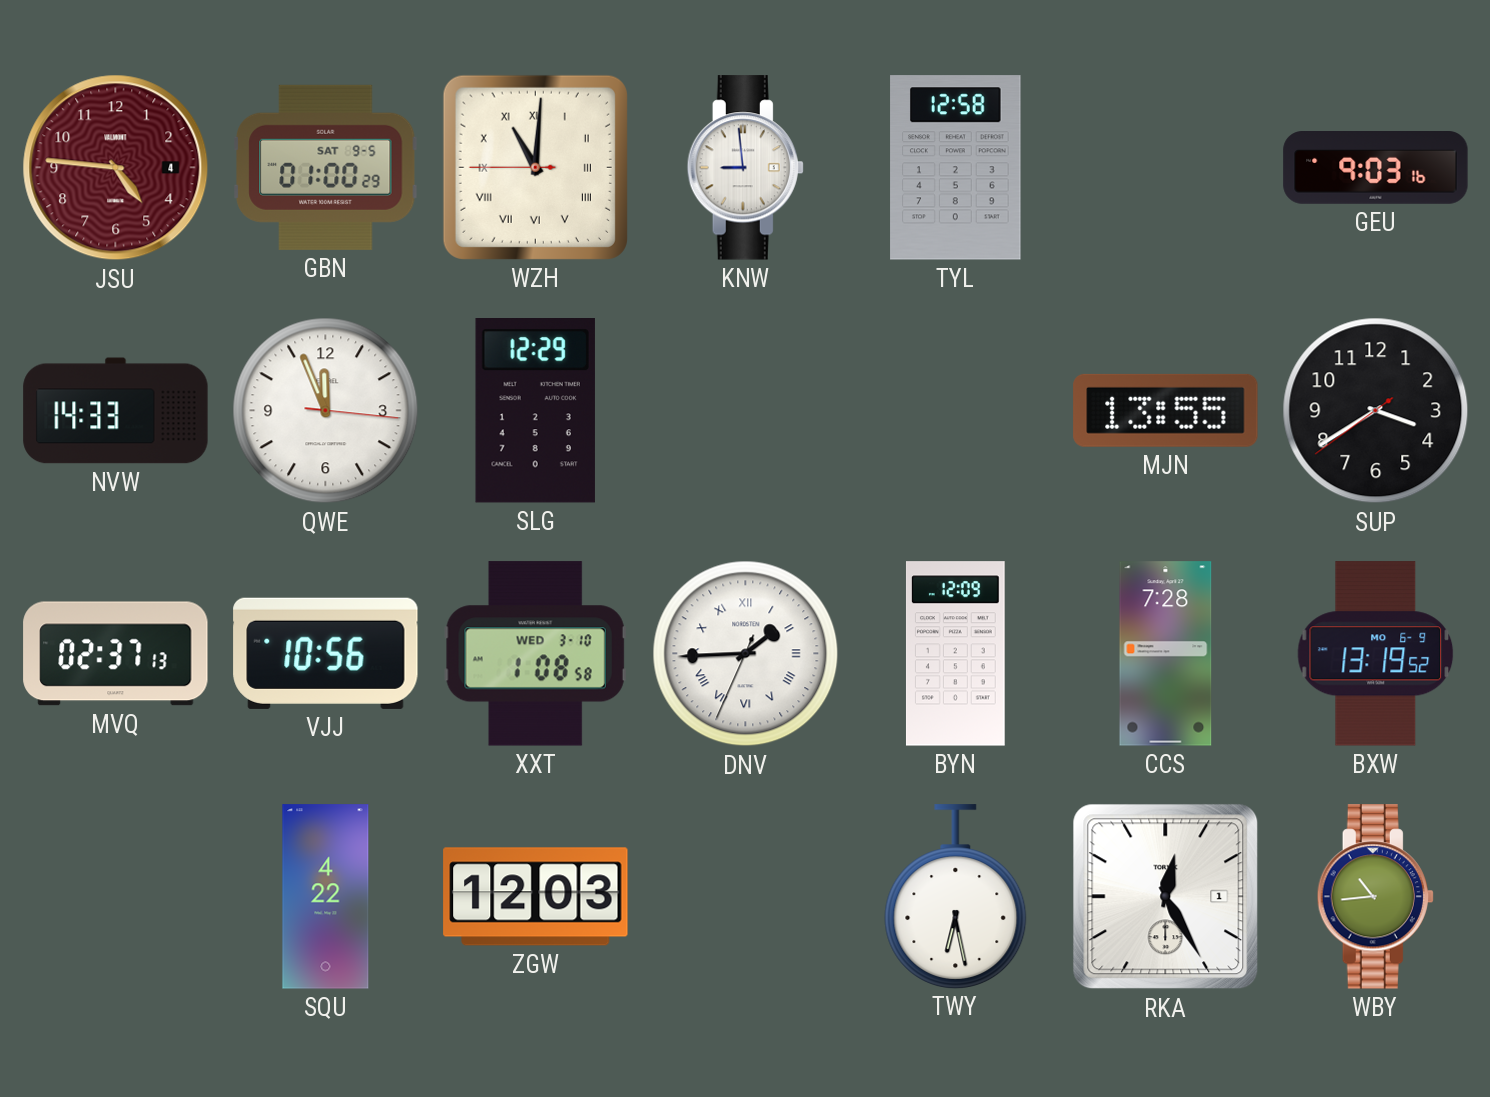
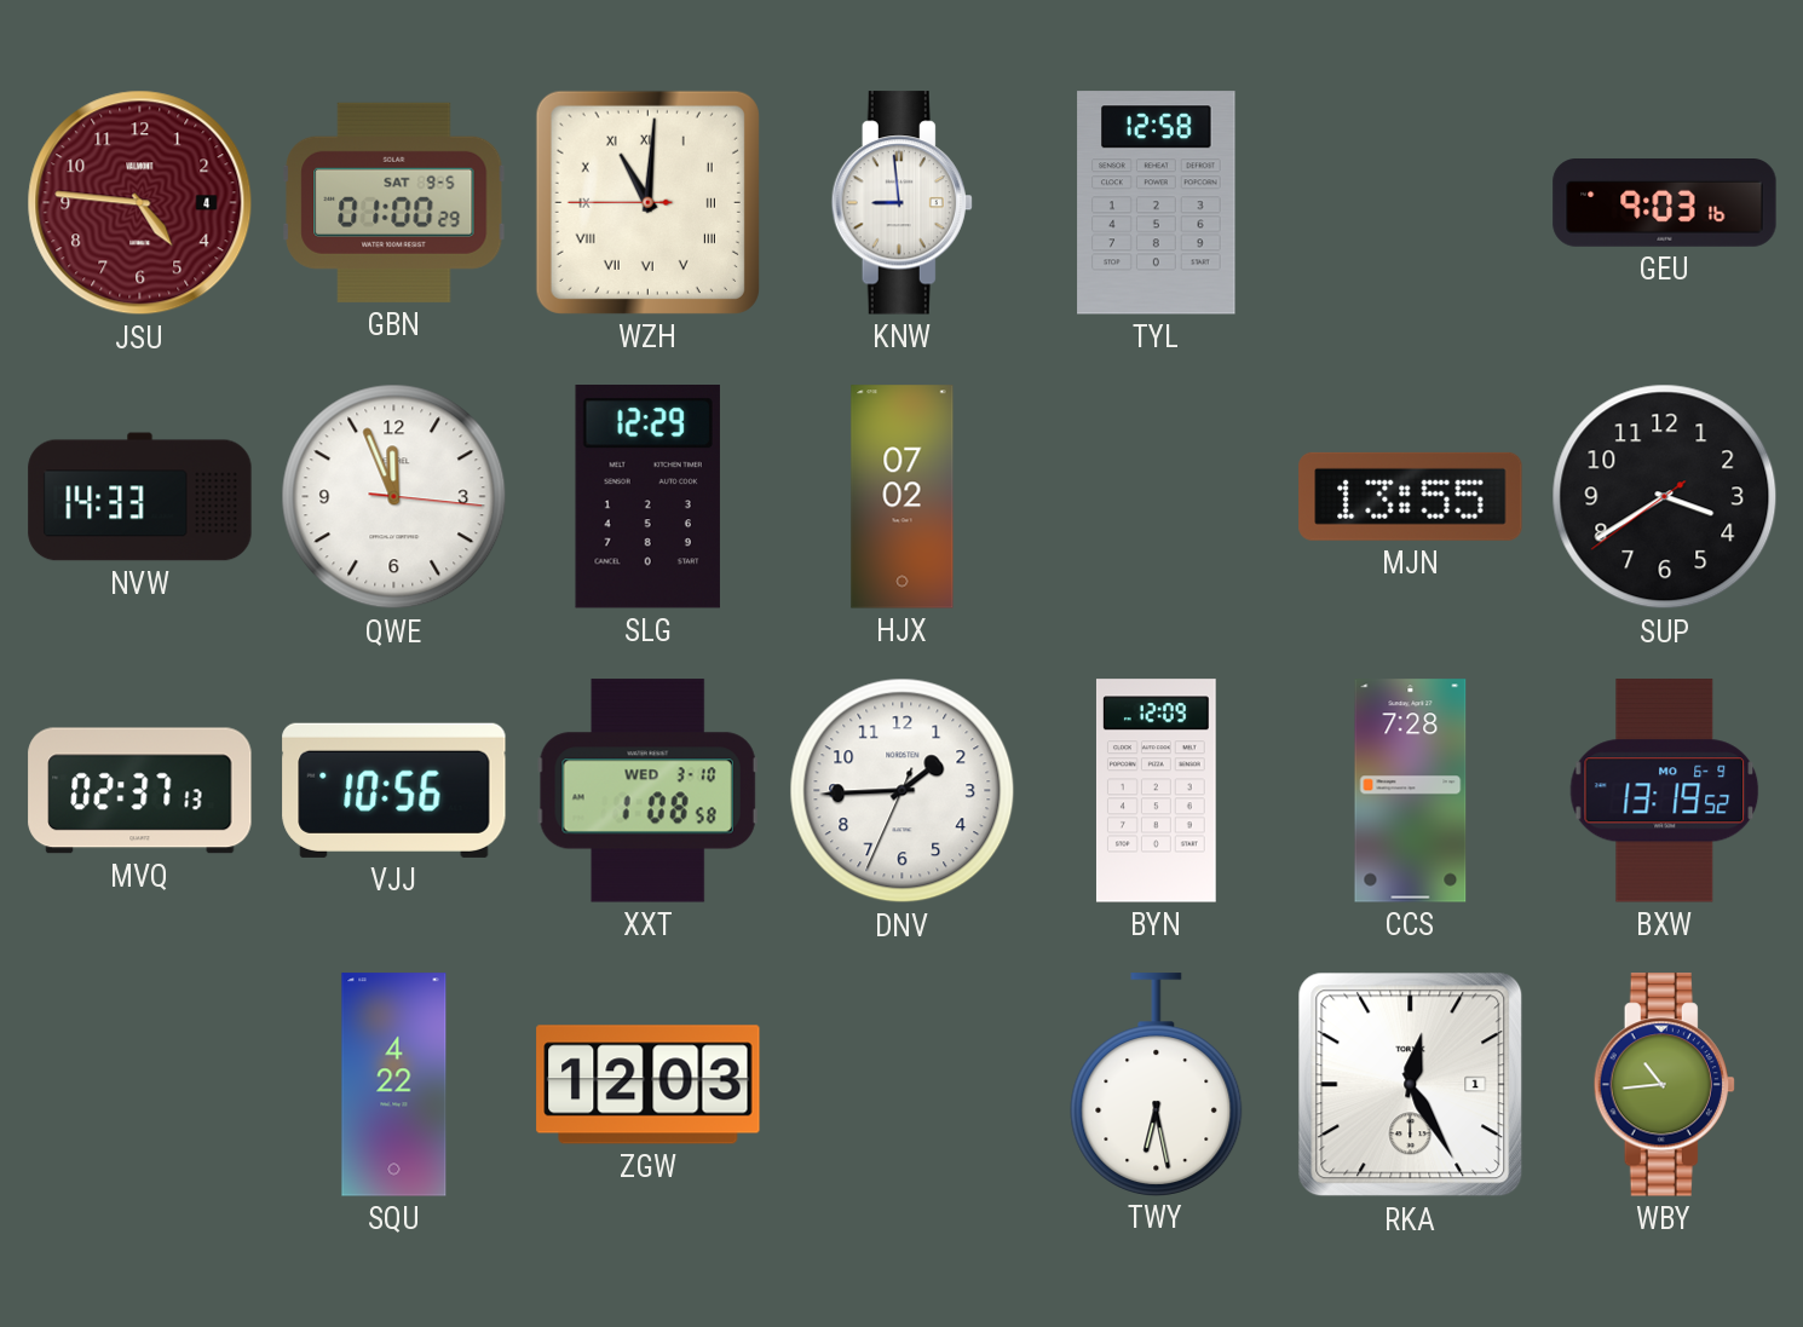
HJX: none -> 07:02
DNV numerals: Roman -> Arabic
